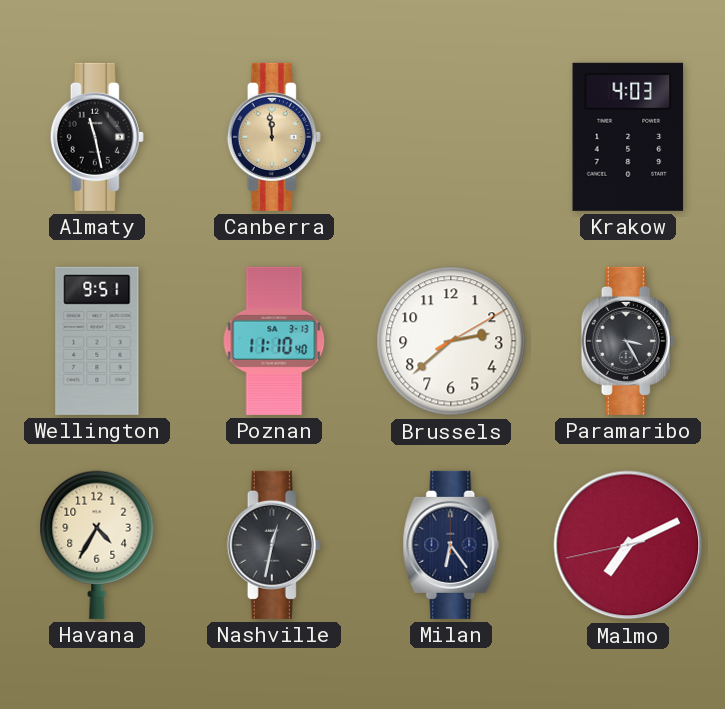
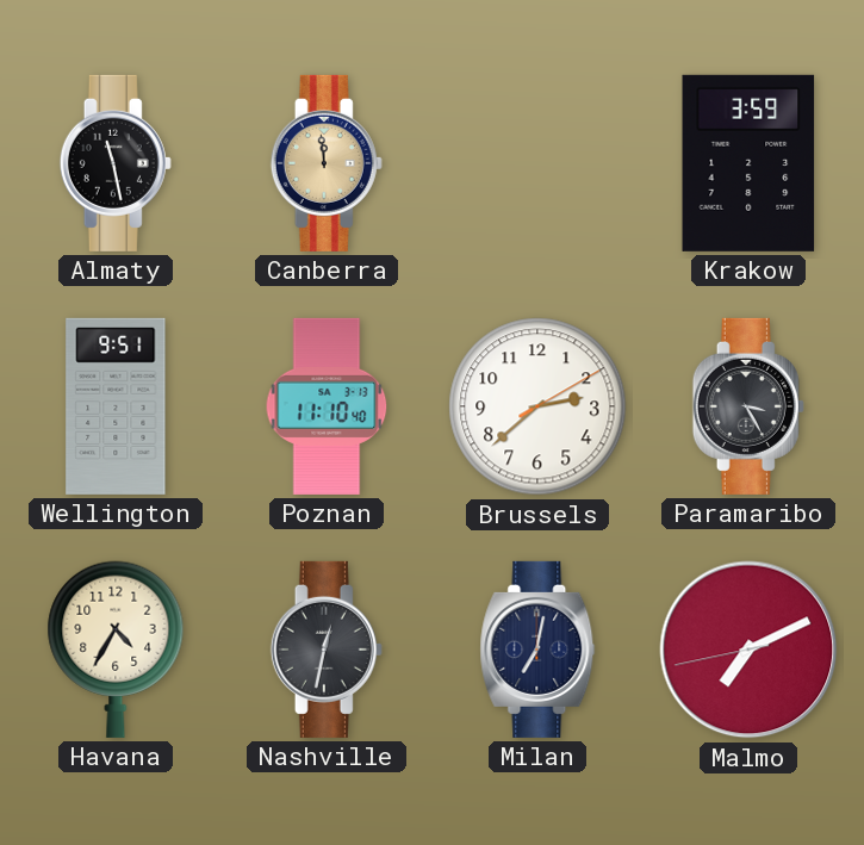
Krakow: 4:03 -> 3:59
Milan: 6:24 -> 7:02
